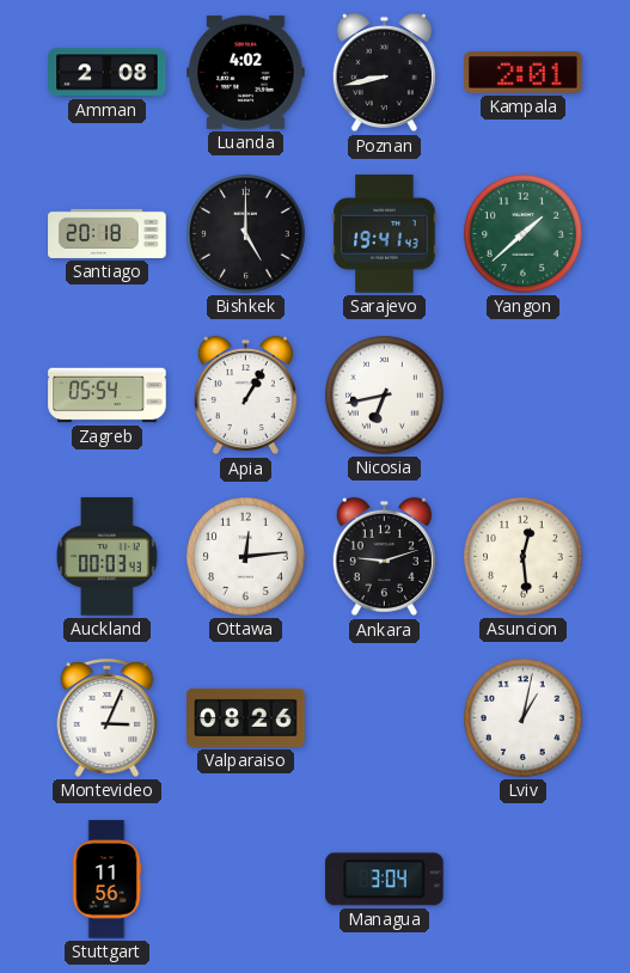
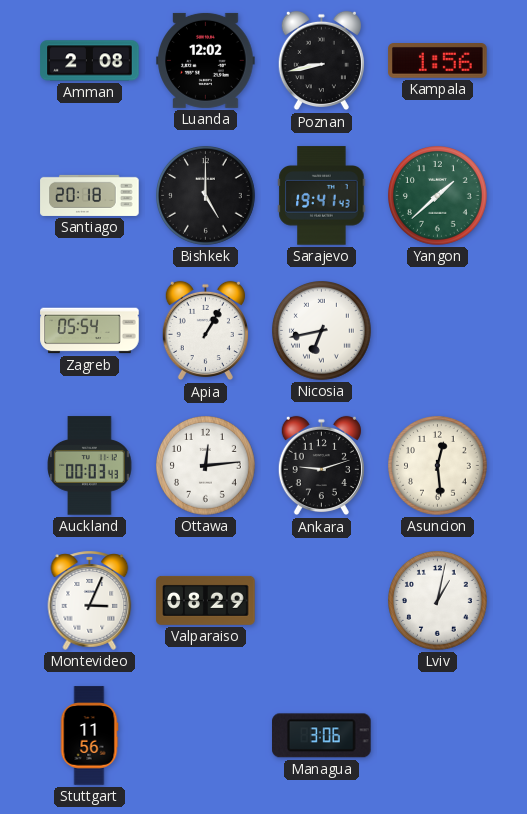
Luanda: 4:02 -> 12:02
Kampala: 2:01 -> 1:56
Valparaiso: 08:26 -> 08:29
Managua: 3:04 -> 3:06
